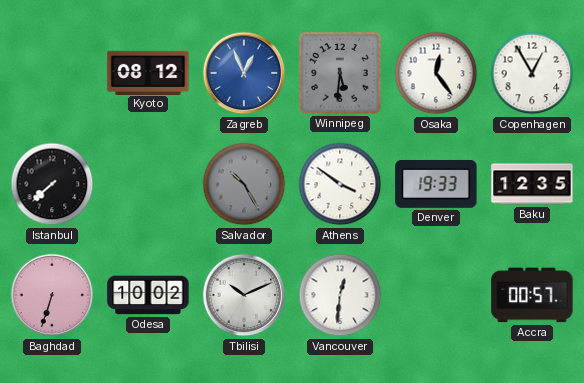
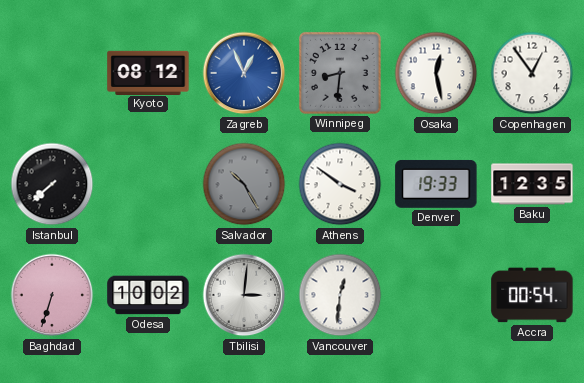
Winnipeg: 5:31 -> 8:31
Osaka: 12:24 -> 12:28
Copenhagen: 12:55 -> 12:54
Tbilisi: 10:11 -> 3:01
Accra: 00:57 -> 00:54
